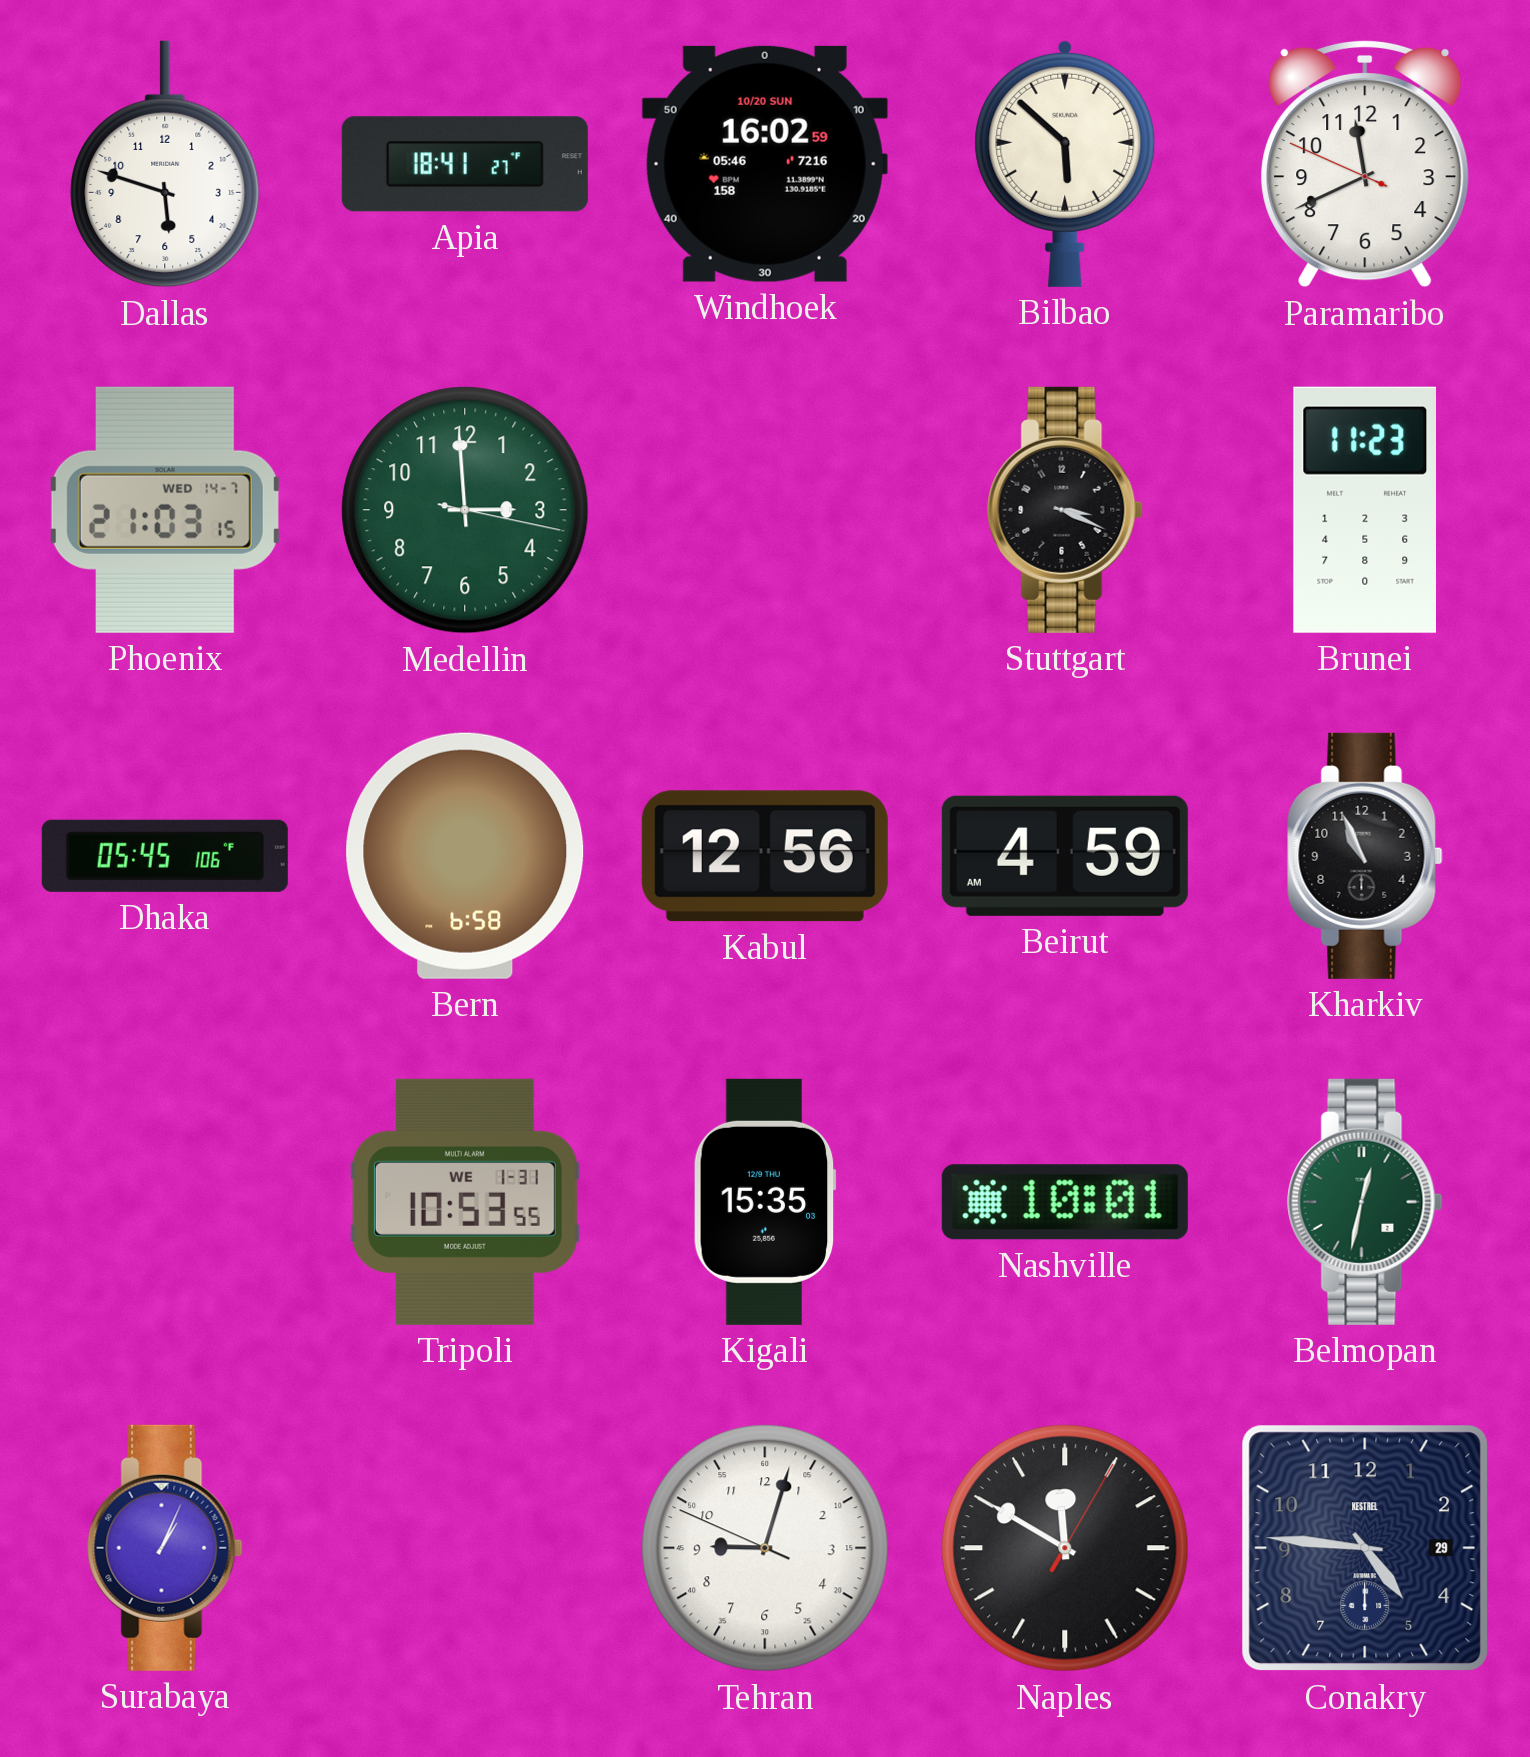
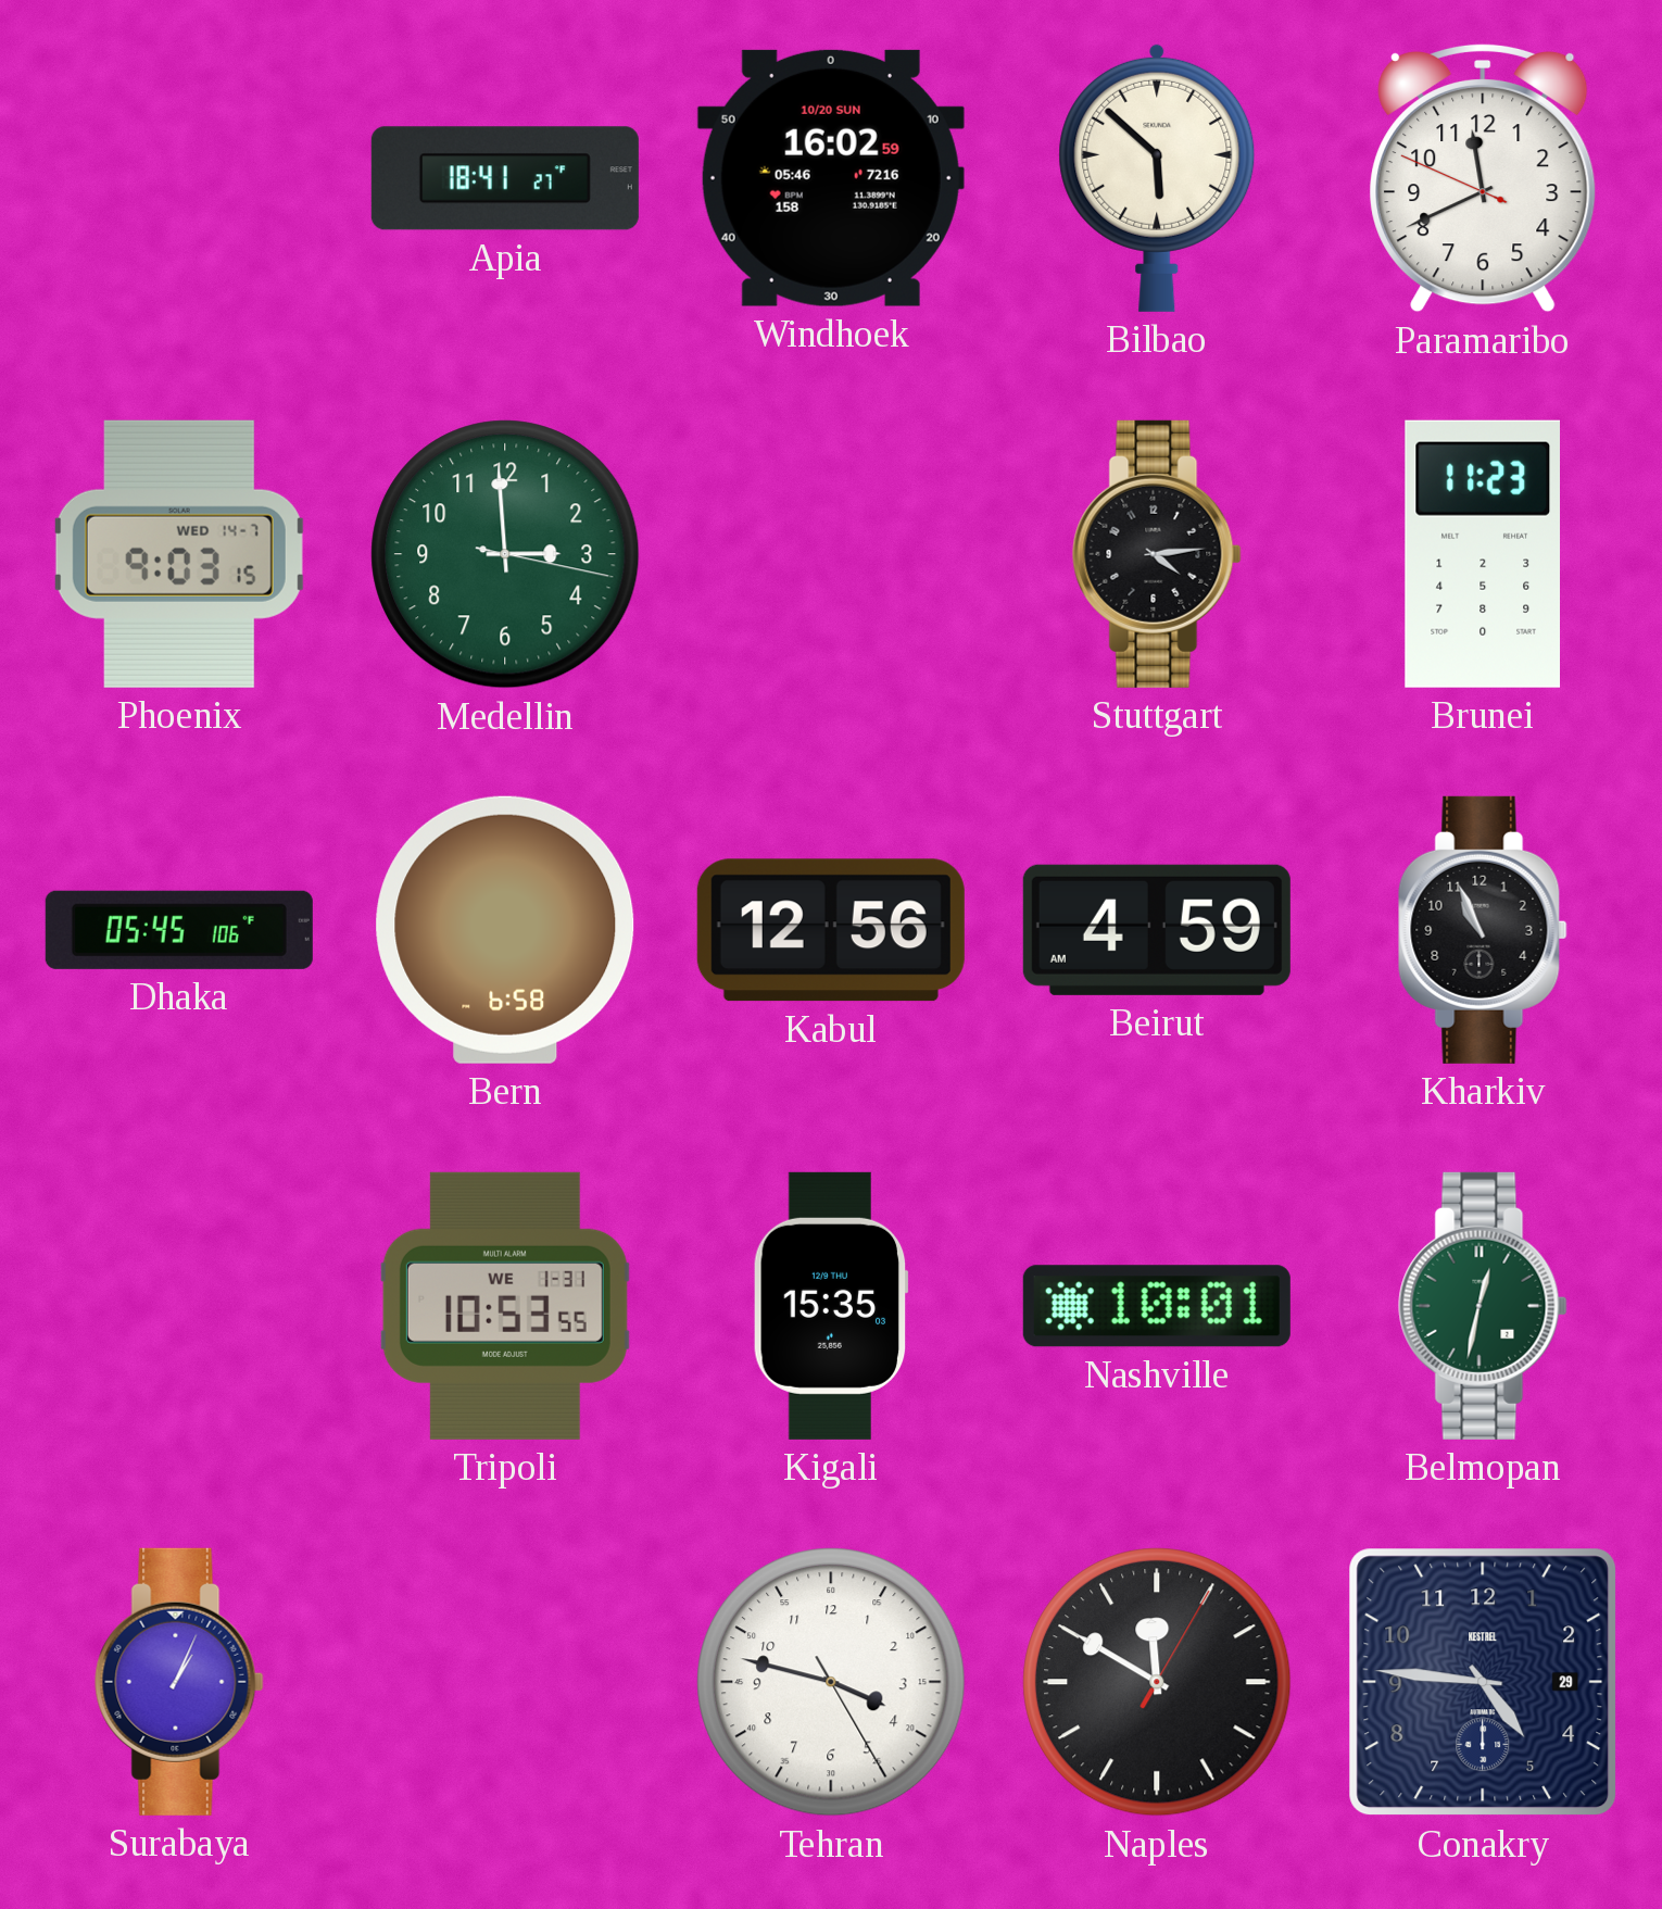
Dallas: 5:48 -> none
Phoenix: 21:03 -> 9:03
Stuttgart: 3:19 -> 4:14
Tehran: 9:02 -> 3:47
